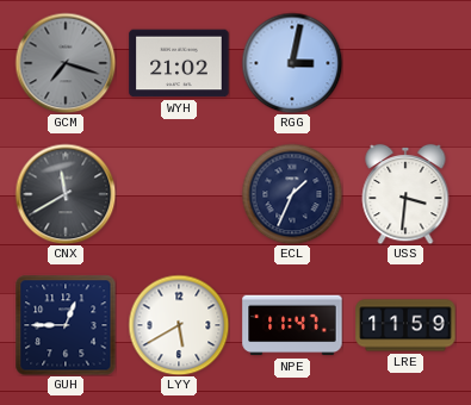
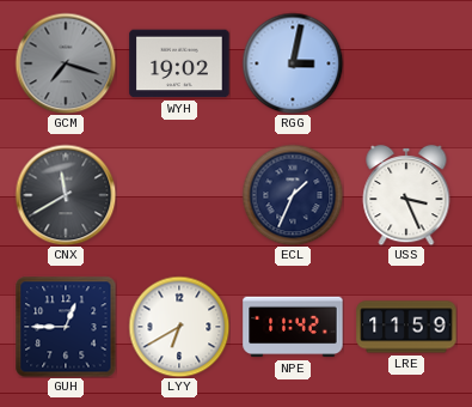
WYH: 21:02 -> 19:02
USS: 3:31 -> 3:26
LYY: 5:40 -> 6:40
NPE: 11:47 -> 11:42
